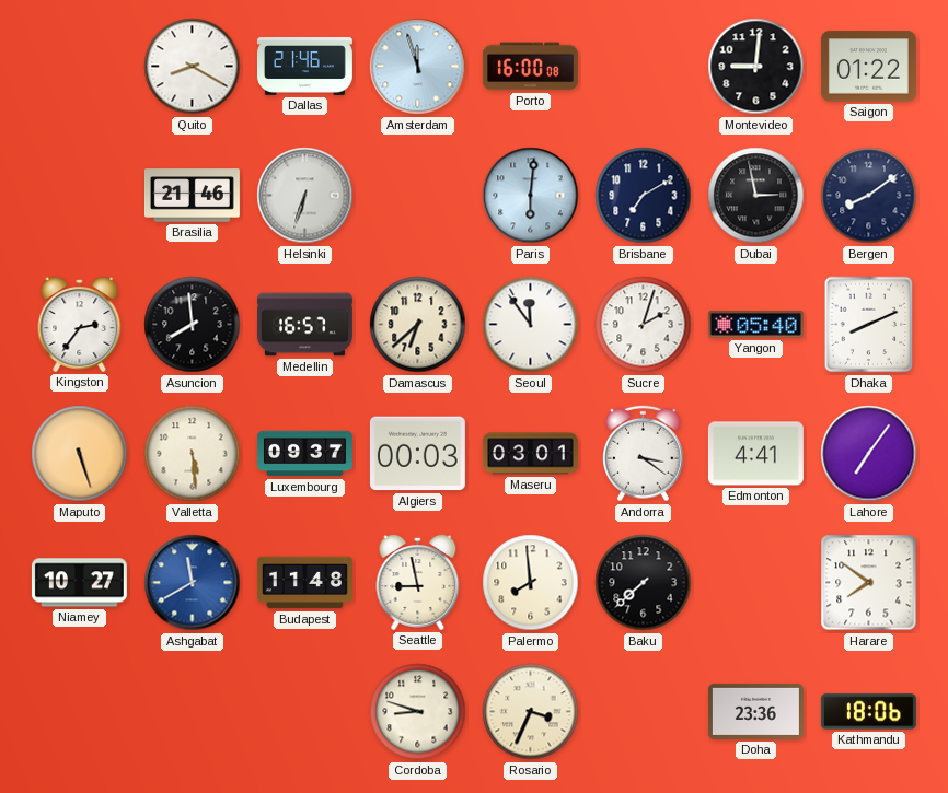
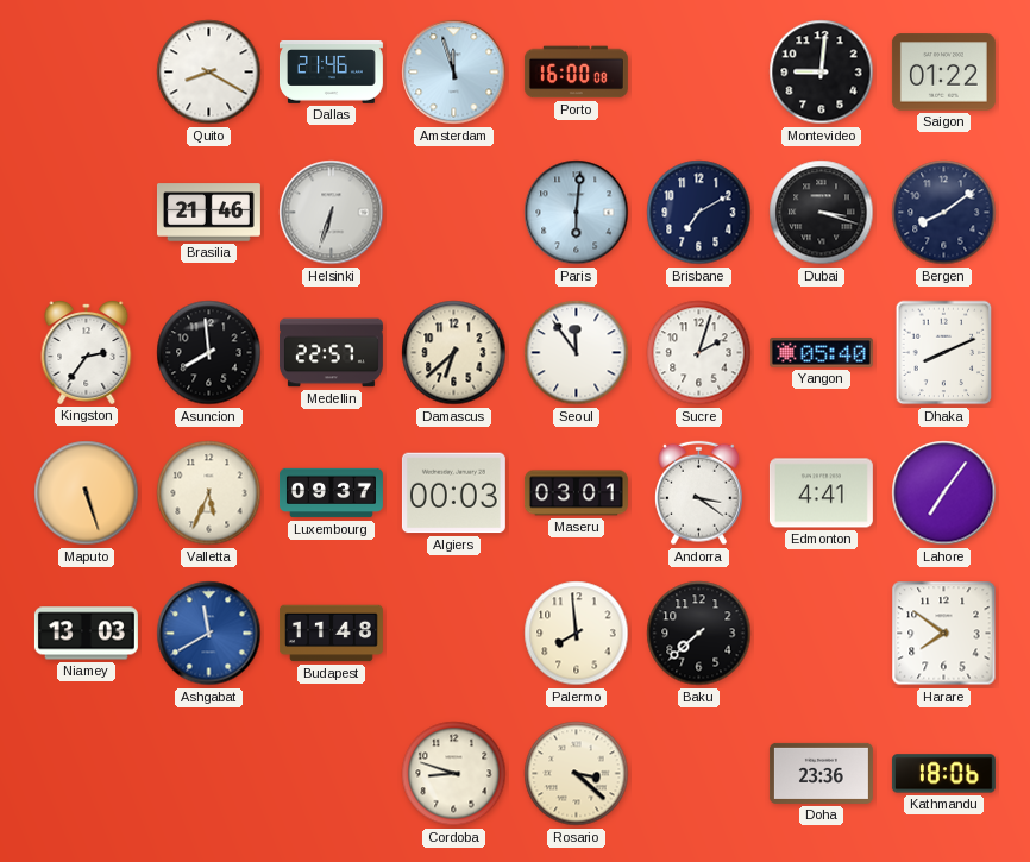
Dubai: 2:58 -> 3:18
Medellin: 16:57 -> 22:57
Valletta: 5:29 -> 5:34
Niamey: 10:27 -> 13:03
Seattle: 8:58 -> none
Rosario: 3:34 -> 3:22
